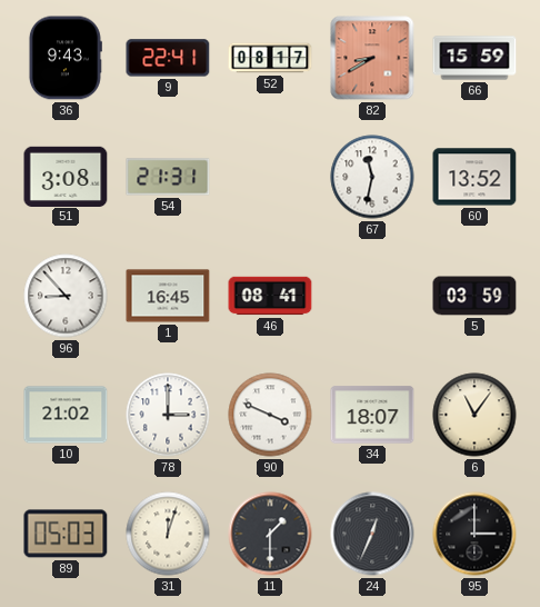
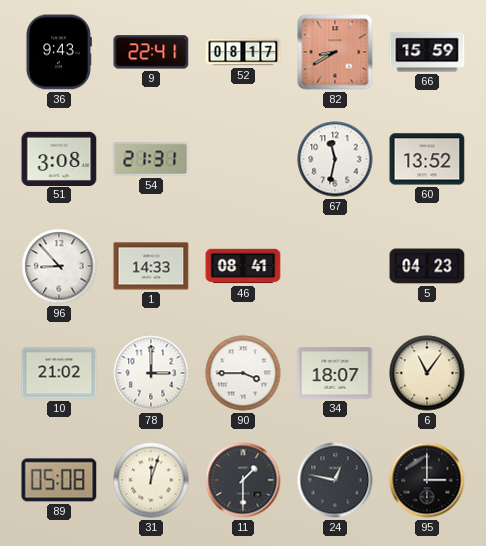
1: 16:45 -> 14:33
5: 03:59 -> 04:23
90: 3:49 -> 3:45
89: 05:03 -> 05:08
24: 12:34 -> 12:47
